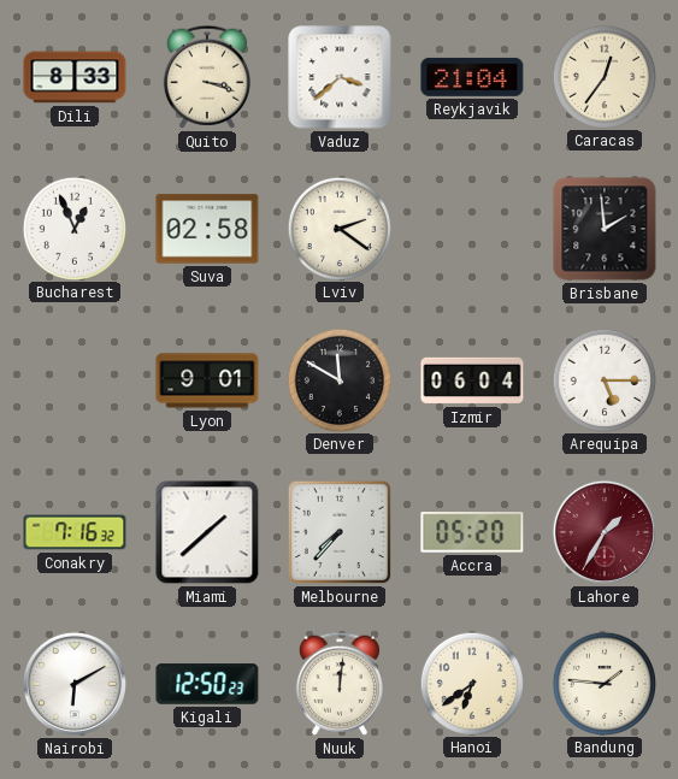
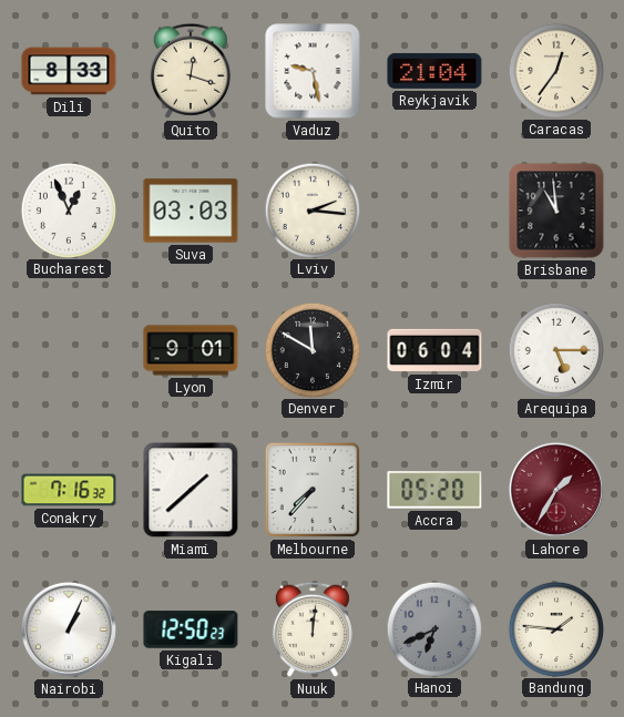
Quito: 3:18 -> 12:18
Vaduz: 3:38 -> 9:28
Suva: 02:58 -> 03:03
Lviv: 2:21 -> 2:16
Brisbane: 1:59 -> 10:59
Nairobi: 6:10 -> 1:04
Hanoi: 6:39 -> 6:41
Hanoi dial: cream -> grey
